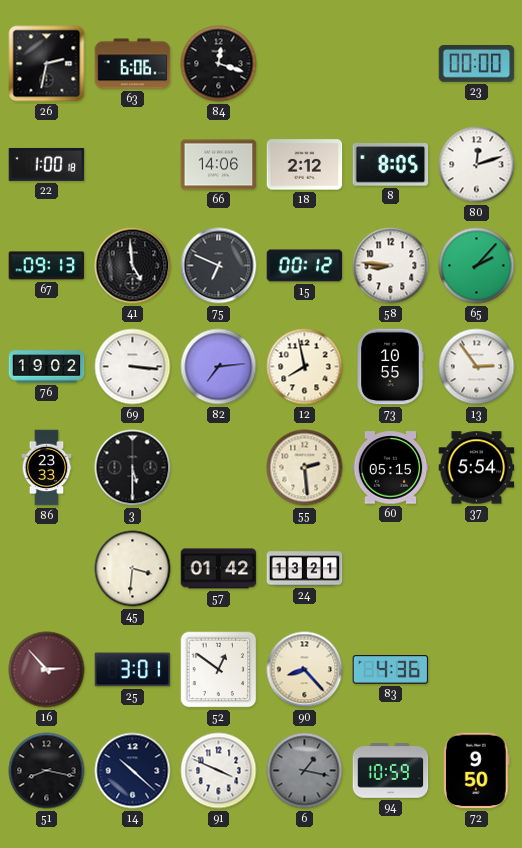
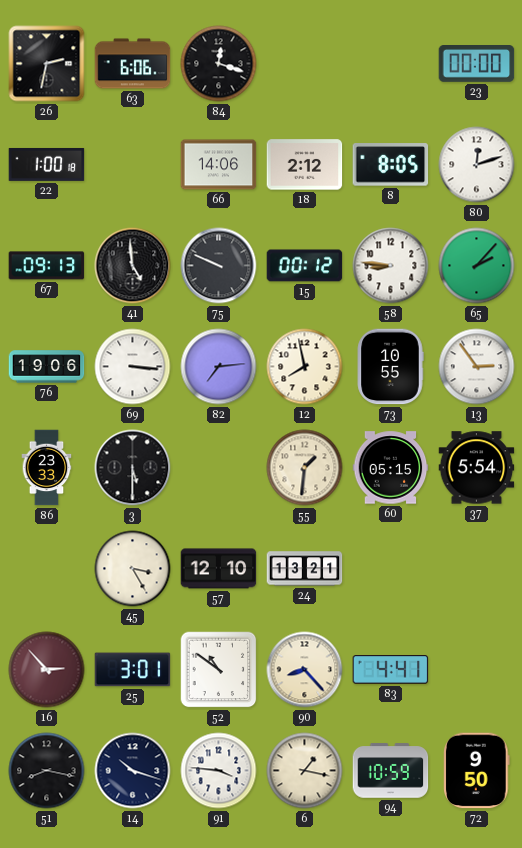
75: 6:49 -> 9:49
76: 19:02 -> 19:06
55: 2:29 -> 1:31
45: 3:31 -> 3:25
57: 01:42 -> 12:10
52: 12:51 -> 10:51
83: 4:36 -> 4:41
14: 10:22 -> 10:18
91: 3:49 -> 3:46
6 dial: grey -> cream
